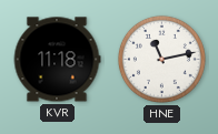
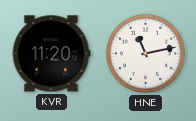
KVR: 11:18 -> 11:20
